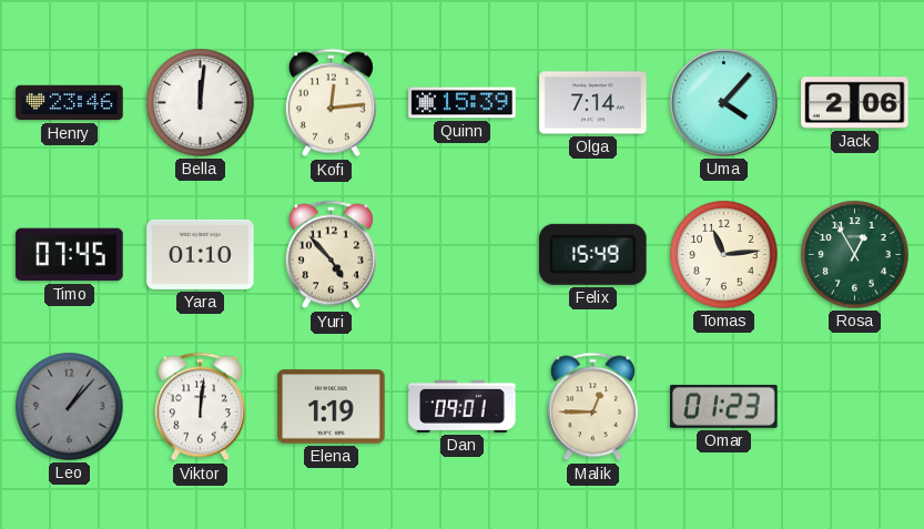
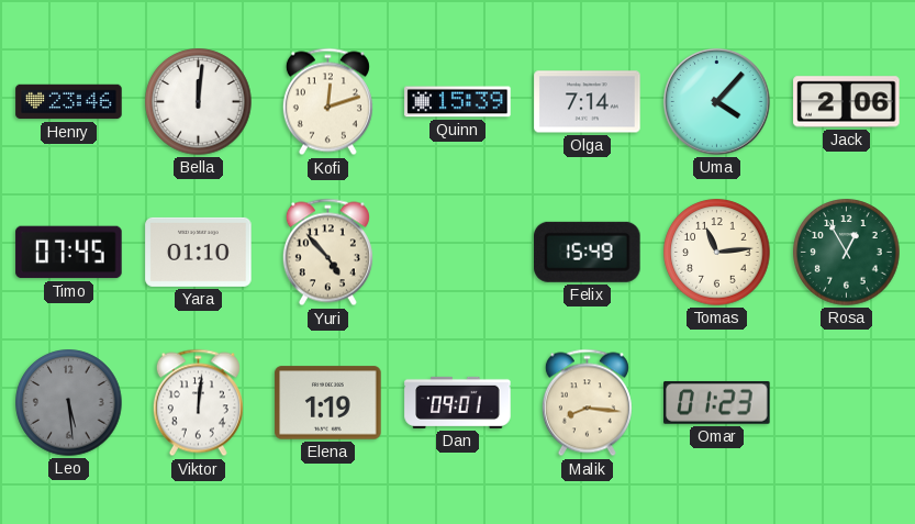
Kofi: 12:14 -> 12:12
Leo: 1:07 -> 5:29
Malik: 12:45 -> 8:16
